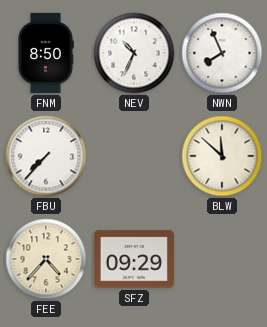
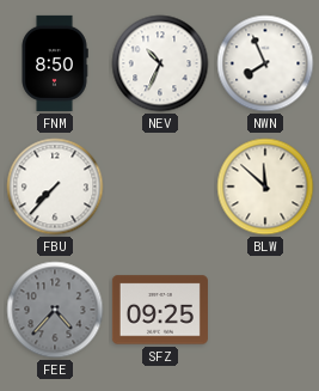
FEE dial: cream -> grey
SFZ: 09:29 -> 09:25
